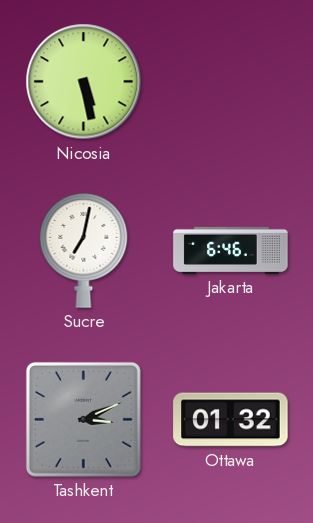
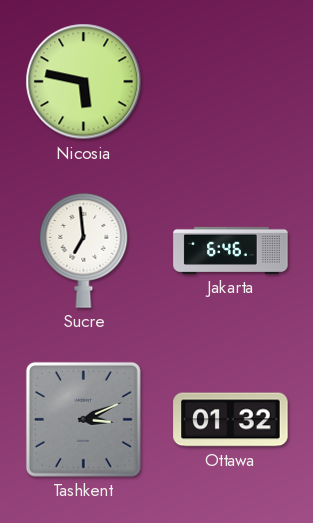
Nicosia: 5:28 -> 5:47
Sucre: 7:02 -> 6:59
